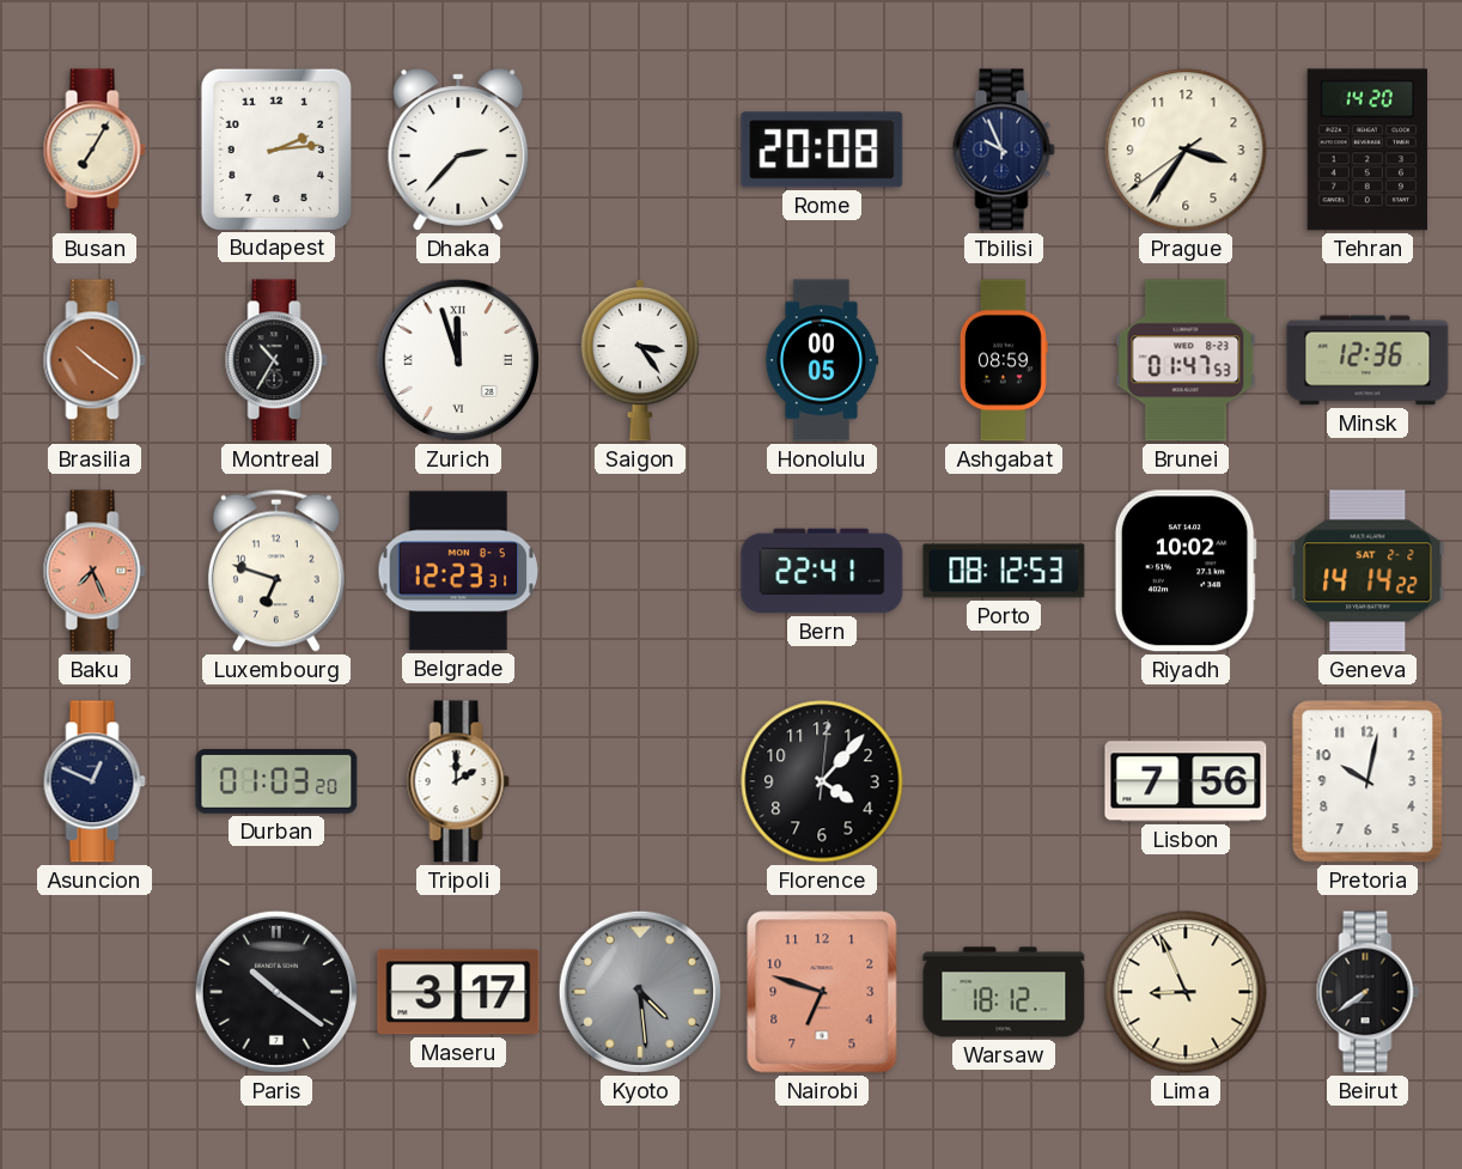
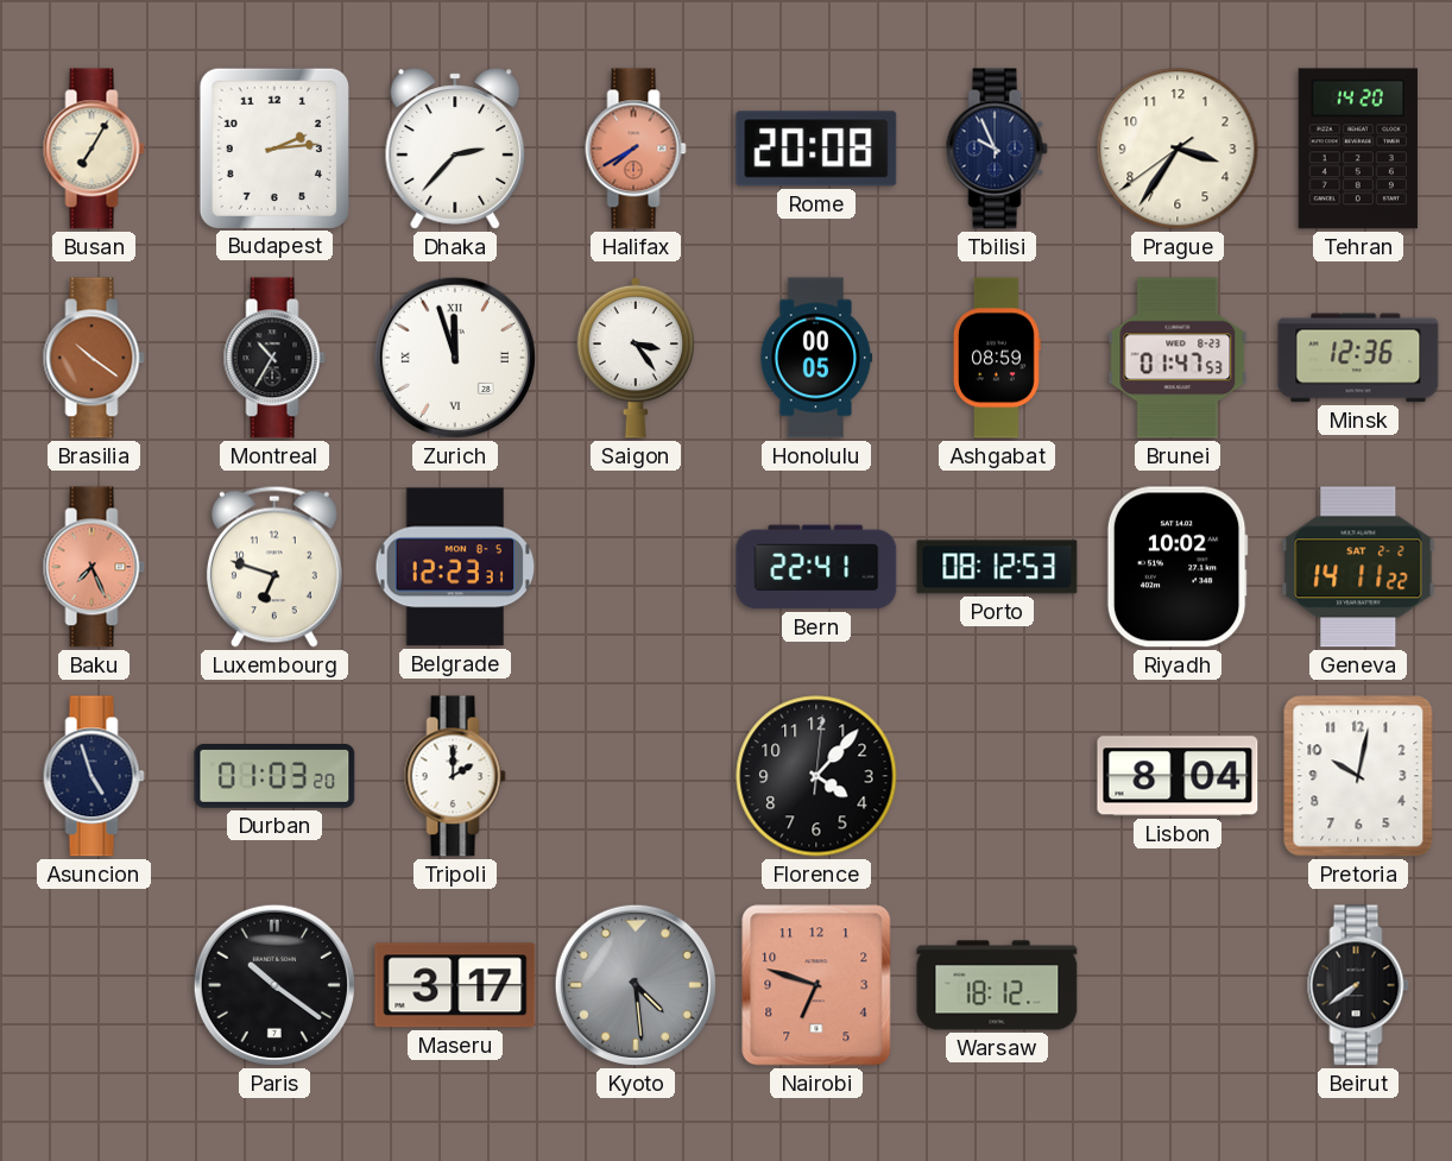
Halifax: none -> 7:40
Geneva: 14:14 -> 14:11
Asuncion: 12:49 -> 4:57
Lisbon: 7:56 -> 8:04
Lima: 8:56 -> none
